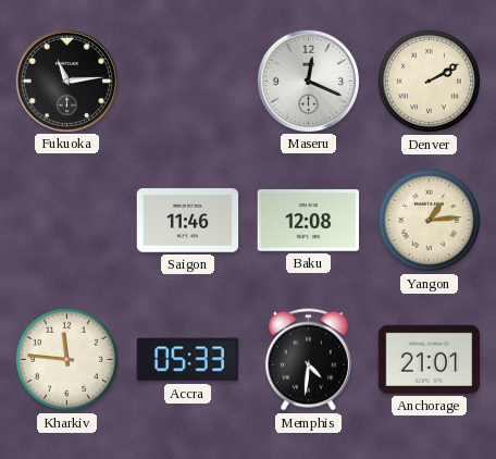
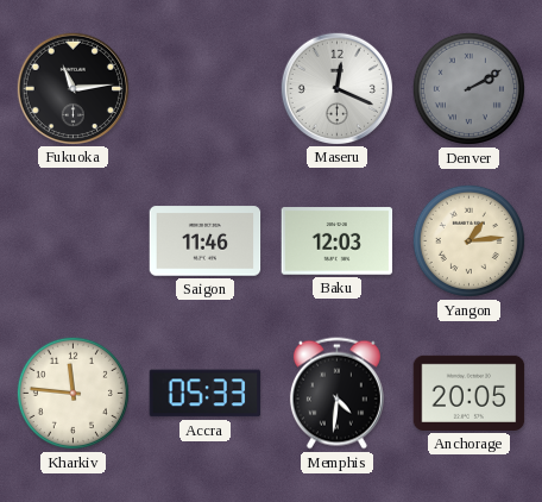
Denver dial: cream -> grey
Baku: 12:08 -> 12:03
Anchorage: 21:01 -> 20:05
